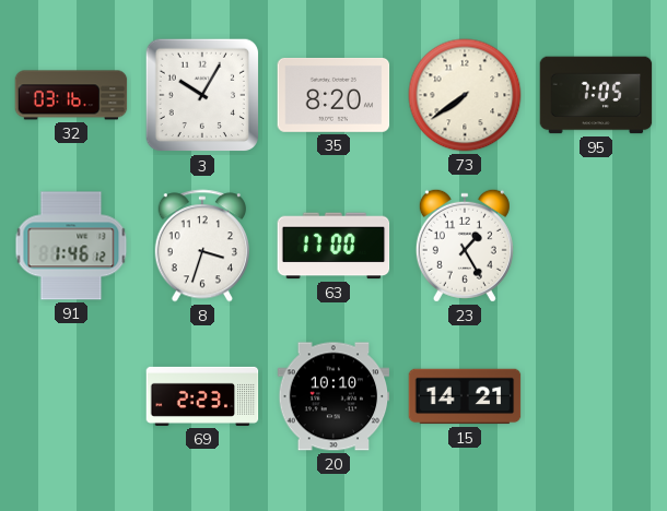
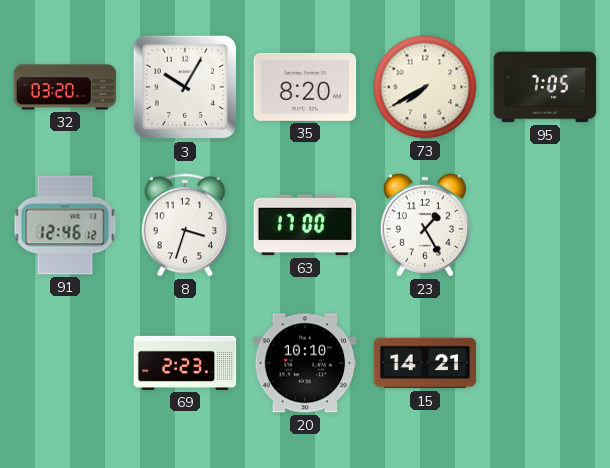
32: 03:16 -> 03:20
73: 7:39 -> 7:40
91: 1:46 -> 12:46
